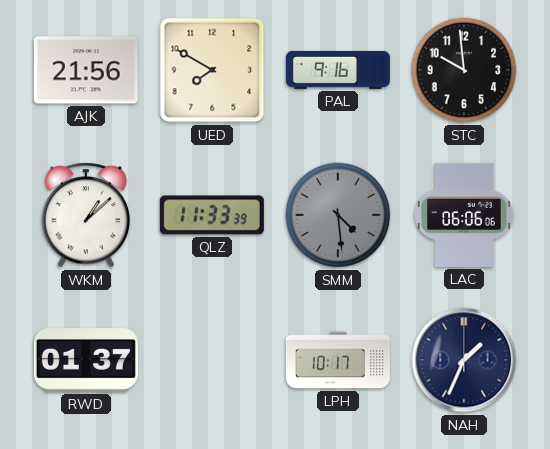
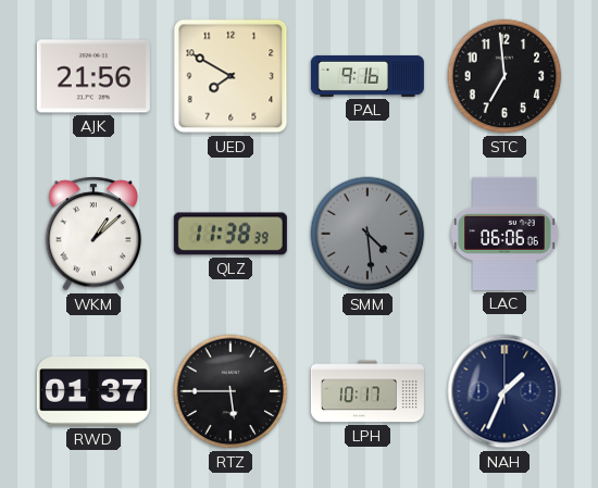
STC: 9:59 -> 6:59
QLZ: 11:33 -> 11:38
RTZ: none -> 5:45
